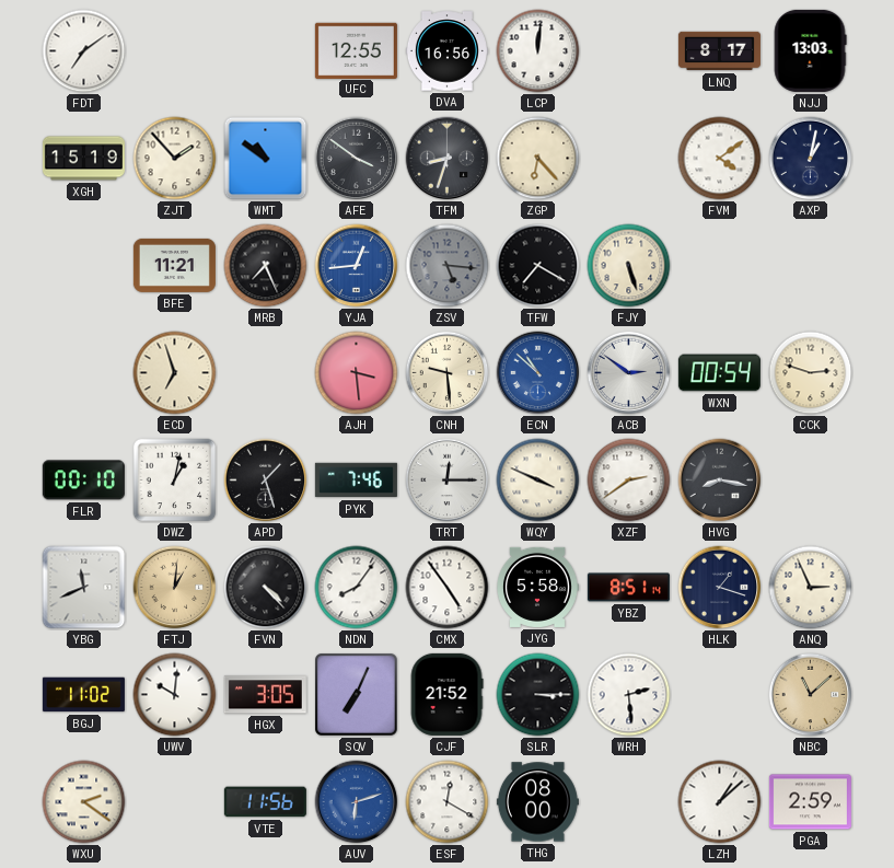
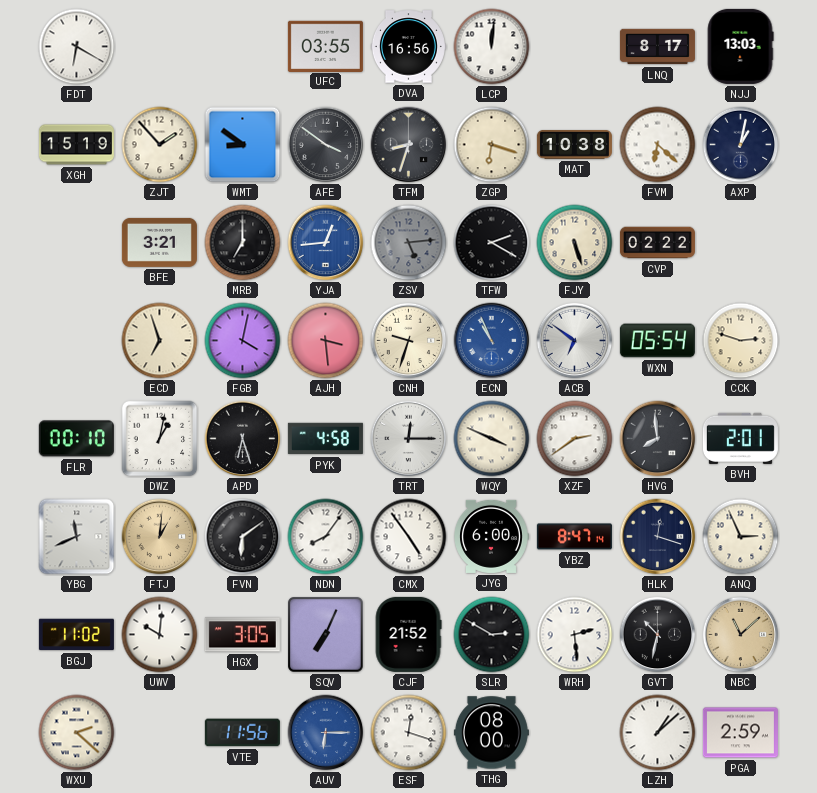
FDT: 7:09 -> 6:20
UFC: 12:55 -> 03:55
WMT: 10:51 -> 8:51
ZGP: 6:23 -> 6:18
MAT: none -> 10:38
FVM: 4:09 -> 6:22
BFE: 11:21 -> 3:21
MRB: 7:26 -> 7:00
ZSV: 5:16 -> 5:14
TFW: 7:20 -> 2:20
CVP: none -> 02:22
FGB: none -> 4:02
CNH: 9:29 -> 9:33
ECN: 10:52 -> 10:56
ACB: 2:51 -> 6:51
WXN: 00:54 -> 05:54
APD: 1:27 -> 6:27
PYK: 7:46 -> 4:58
HVG: 8:17 -> 7:59
BVH: none -> 2:01
FVN: 4:23 -> 6:09
JYG: 5:58 -> 6:00
YBZ: 8:51 -> 8:47
HLK: 1:18 -> 12:18
SLR: 3:15 -> 2:50
GVT: none -> 10:32
WXU: 2:21 -> 2:22
AUV: 6:12 -> 6:15
ESF: 12:20 -> 12:18
